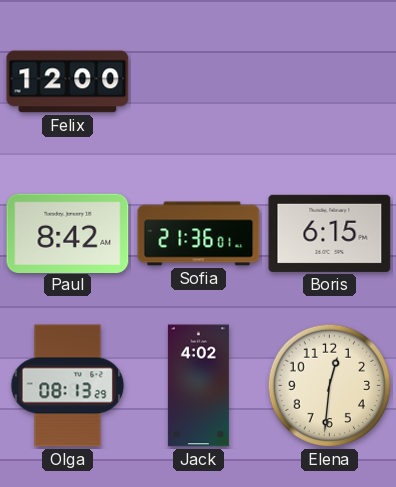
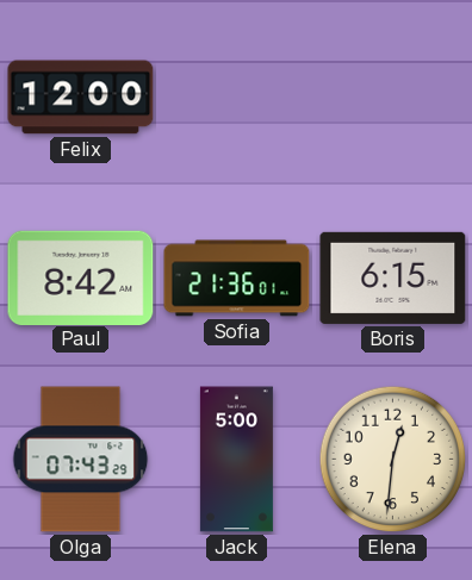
Olga: 08:13 -> 07:43
Jack: 4:02 -> 5:00
